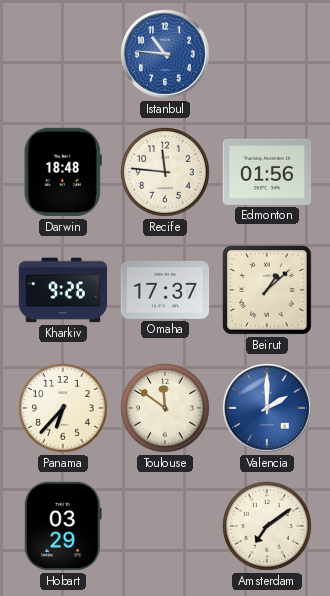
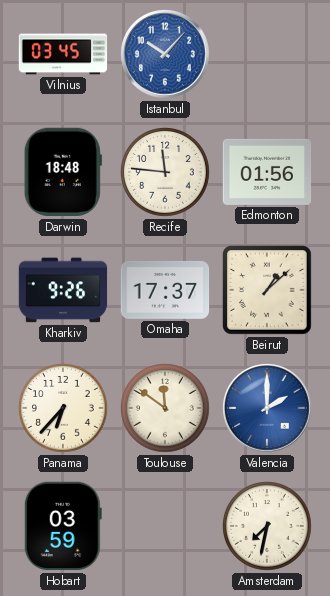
Vilnius: none -> 03:45
Istanbul: 10:46 -> 10:07
Hobart: 03:29 -> 03:59
Amsterdam: 7:09 -> 7:32
